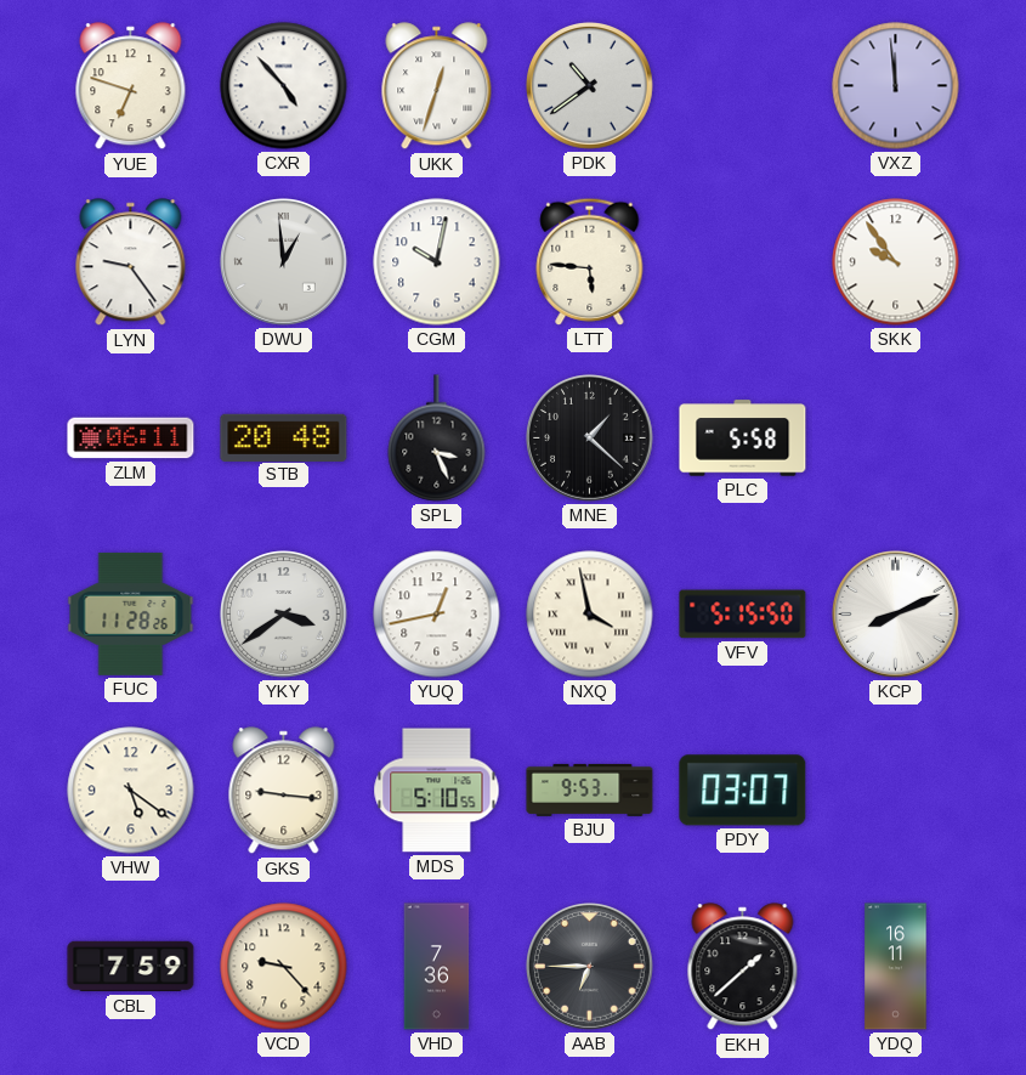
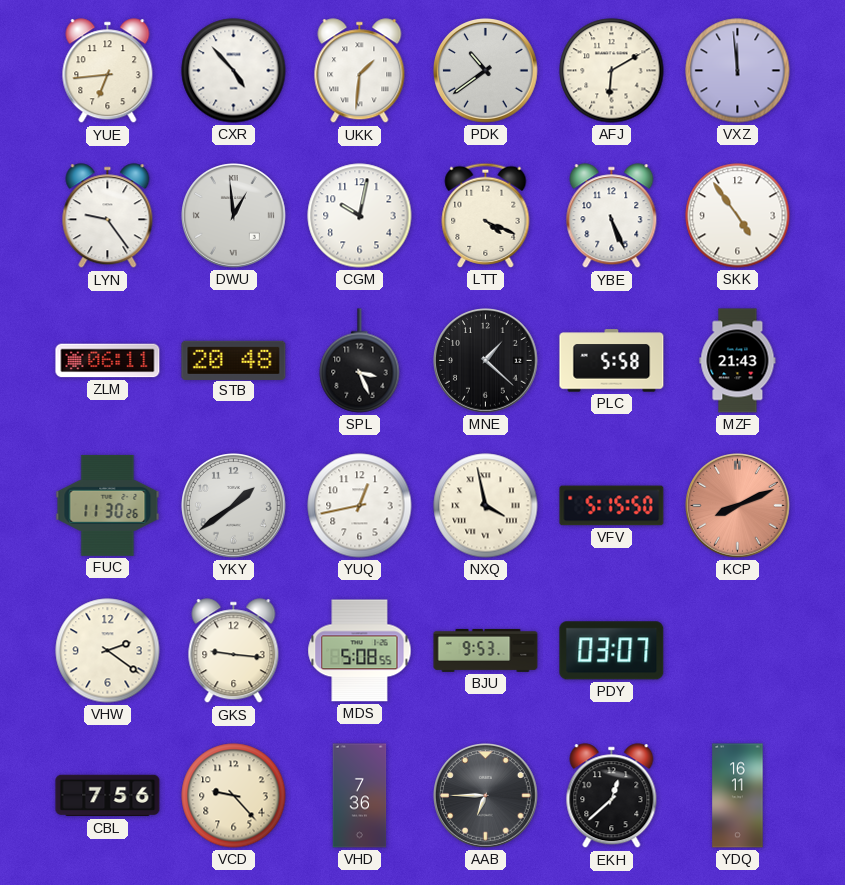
YUE: 6:48 -> 6:44
UKK: 12:33 -> 1:31
AFJ: none -> 6:10
LTT: 5:46 -> 4:19
YBE: none -> 5:26
SKK: 9:54 -> 4:54
MZF: none -> 21:43
FUC: 11:28 -> 11:30
YKY: 3:39 -> 1:39
KCP dial: white -> salmon
VHW: 5:21 -> 2:21
MDS: 5:10 -> 5:08
CBL: 7:59 -> 7:56
EKH: 1:38 -> 12:38
